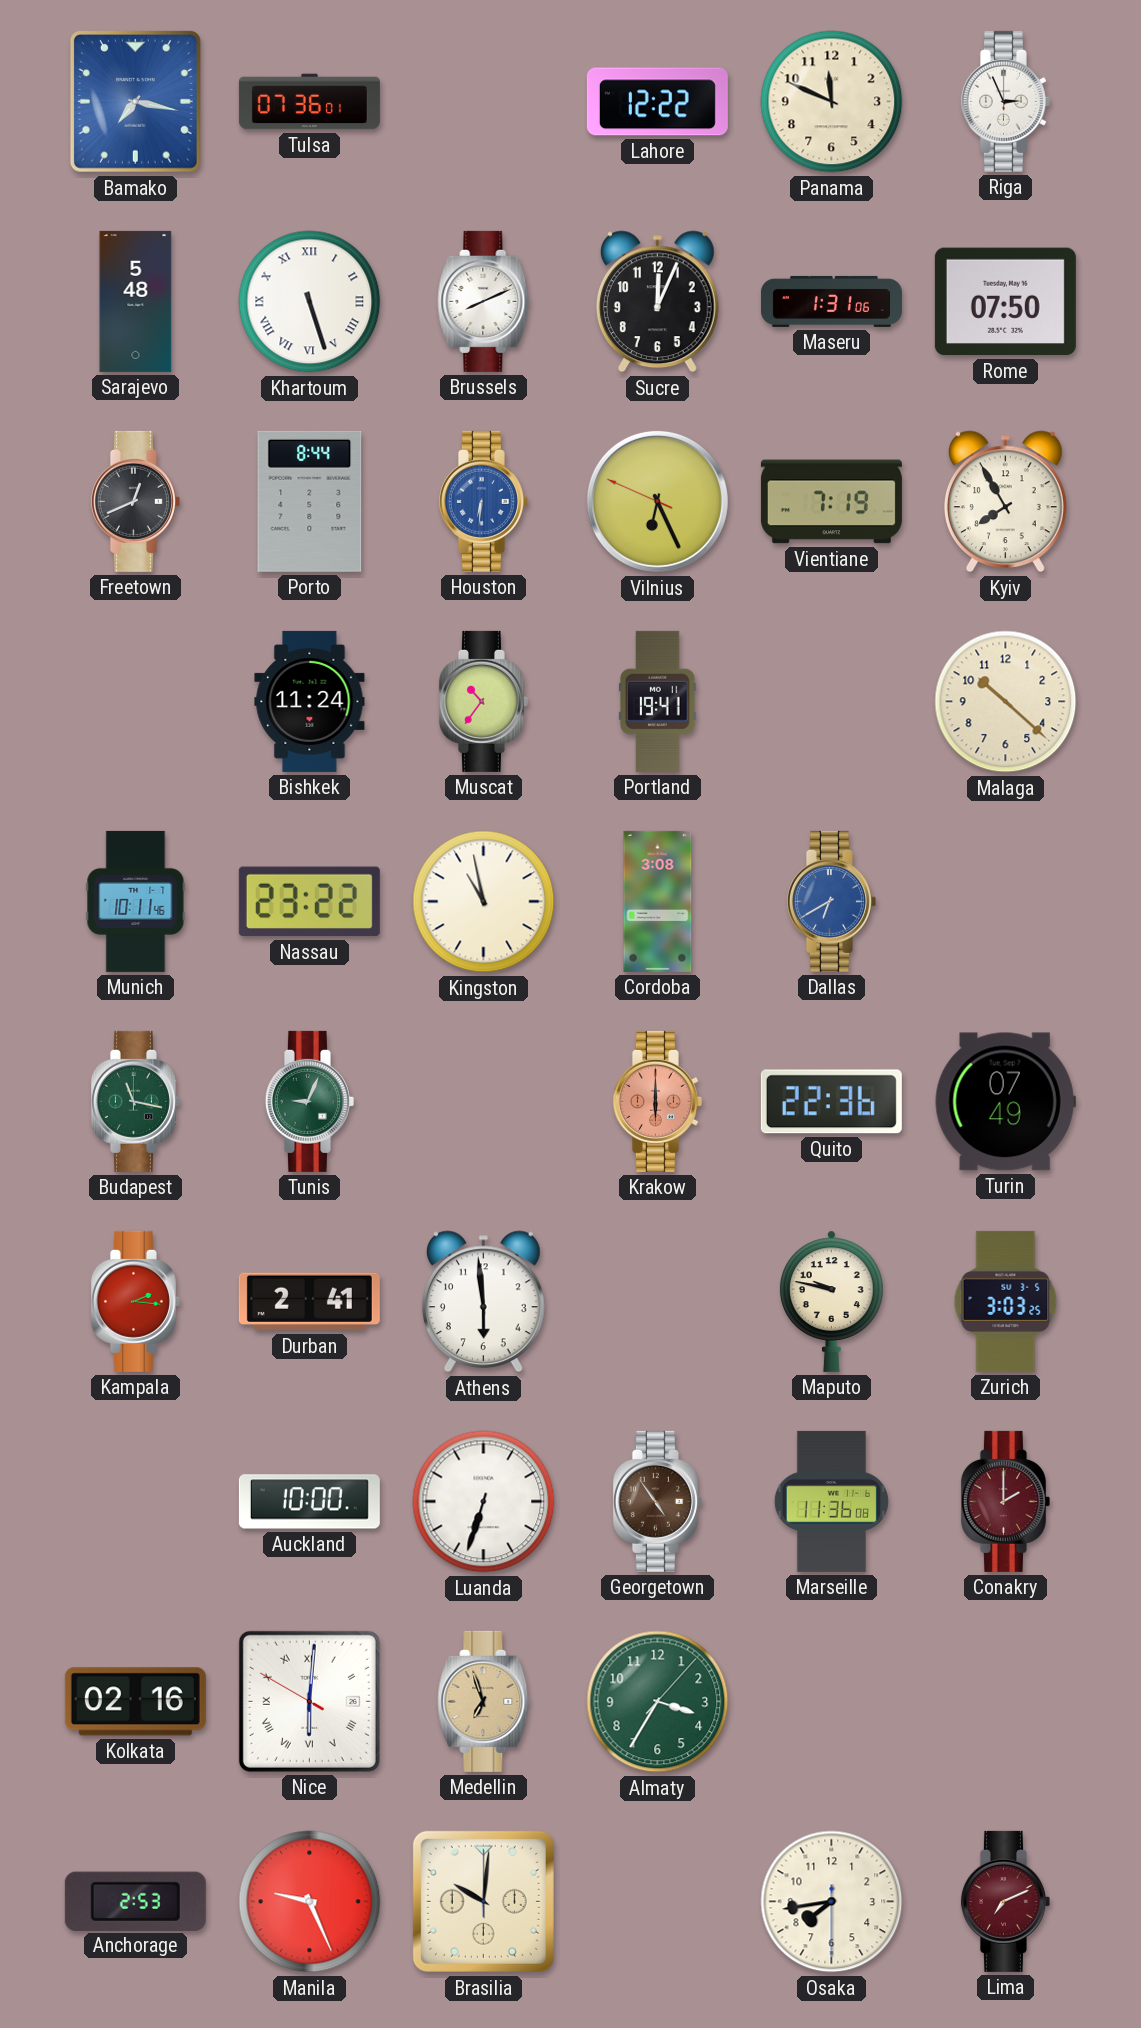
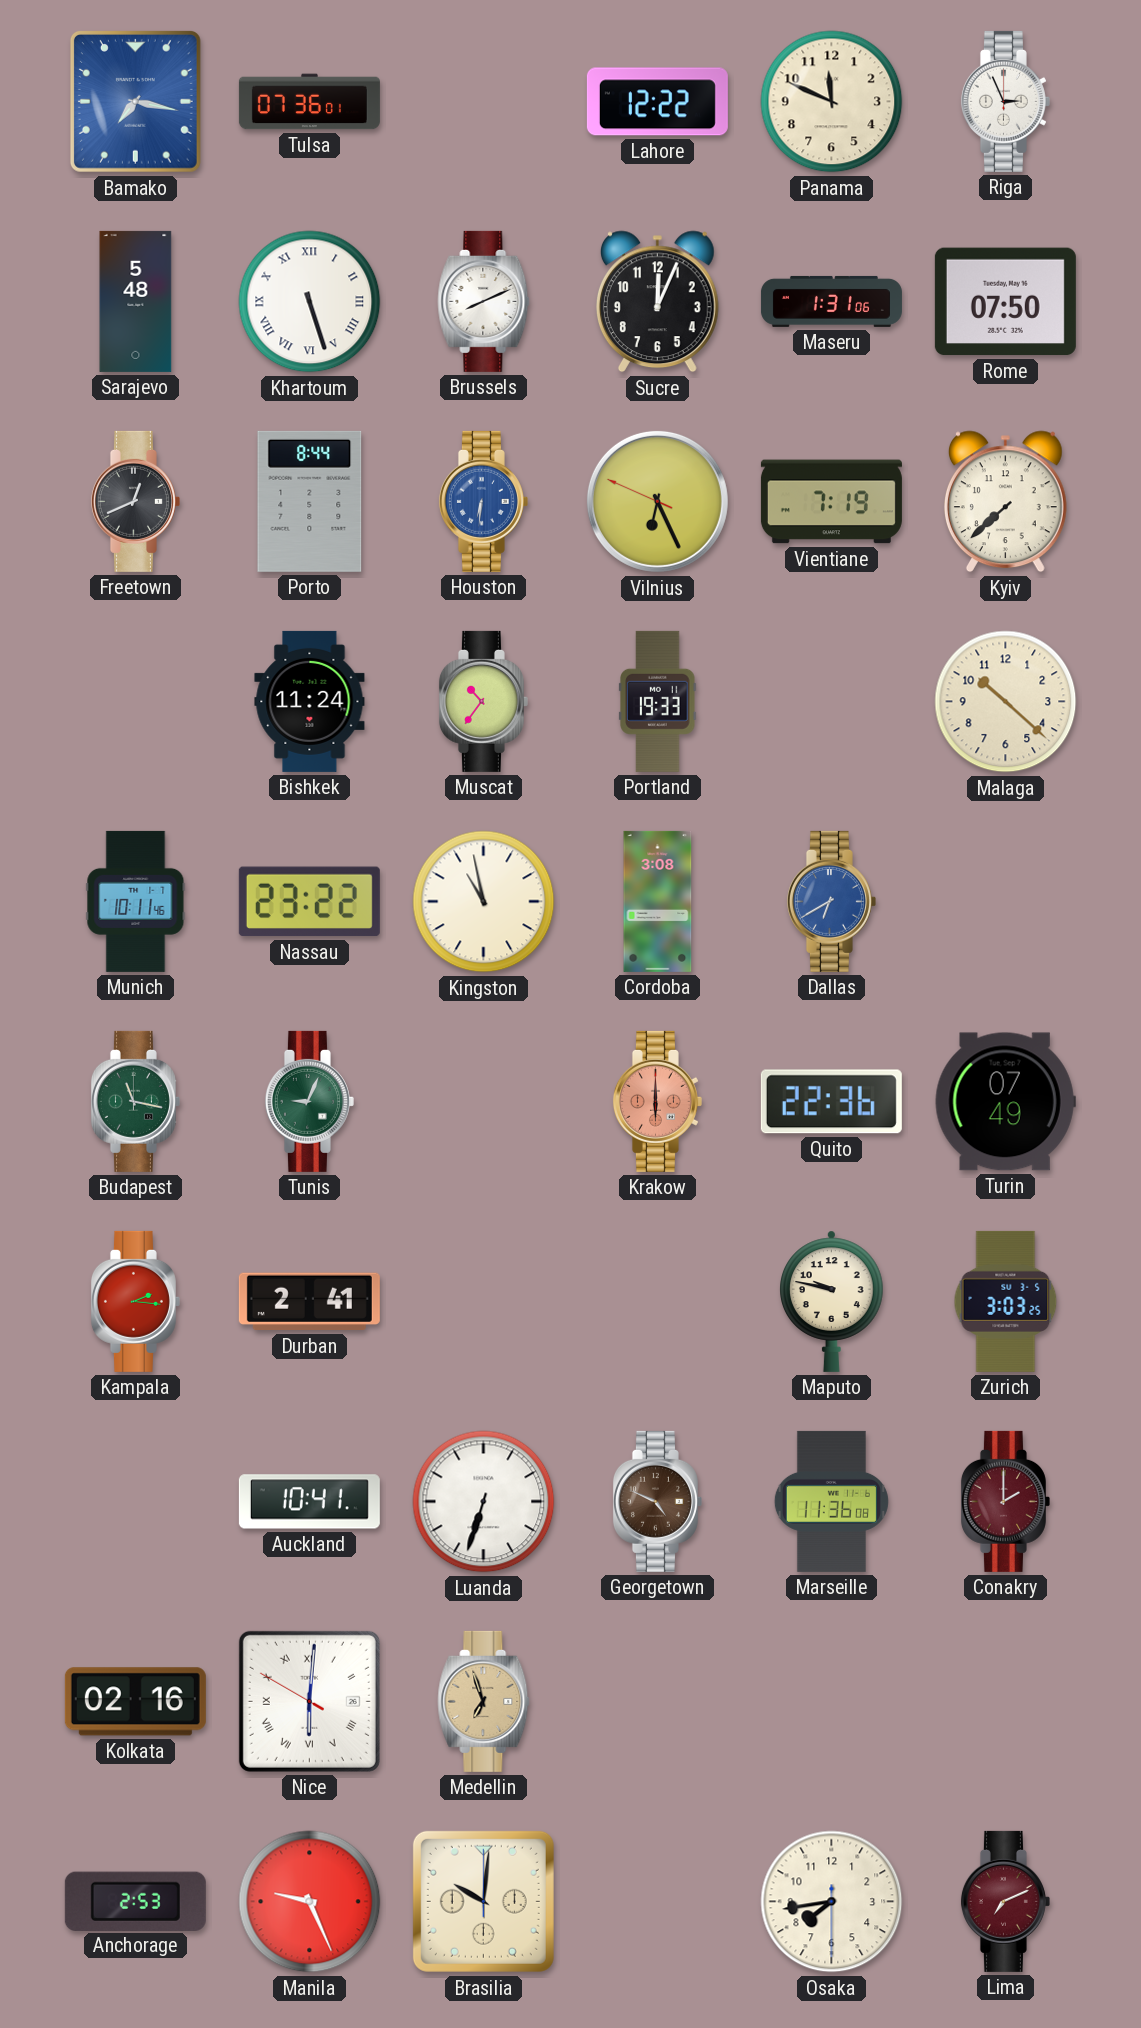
Kyiv: 7:55 -> 7:38
Portland: 19:41 -> 19:33
Athens: 5:59 -> none
Auckland: 10:00 -> 10:41
Georgetown: 4:54 -> 4:49
Almaty: 3:35 -> none
